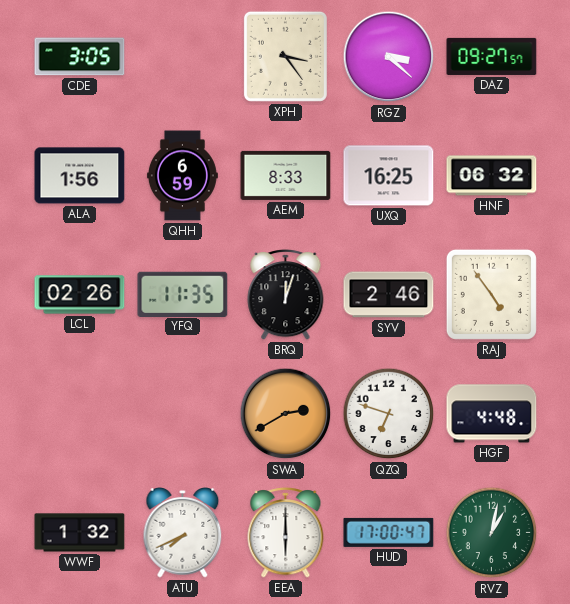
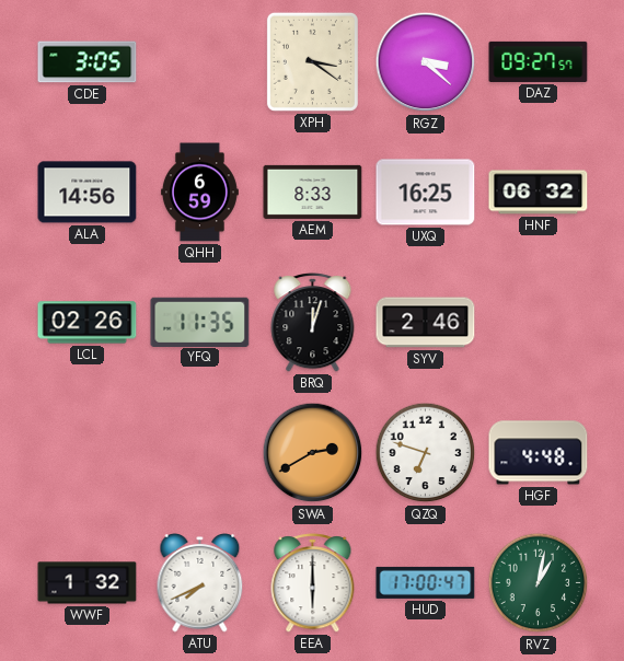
XPH: 3:24 -> 3:21
ALA: 1:56 -> 14:56
RAJ: 4:54 -> none
